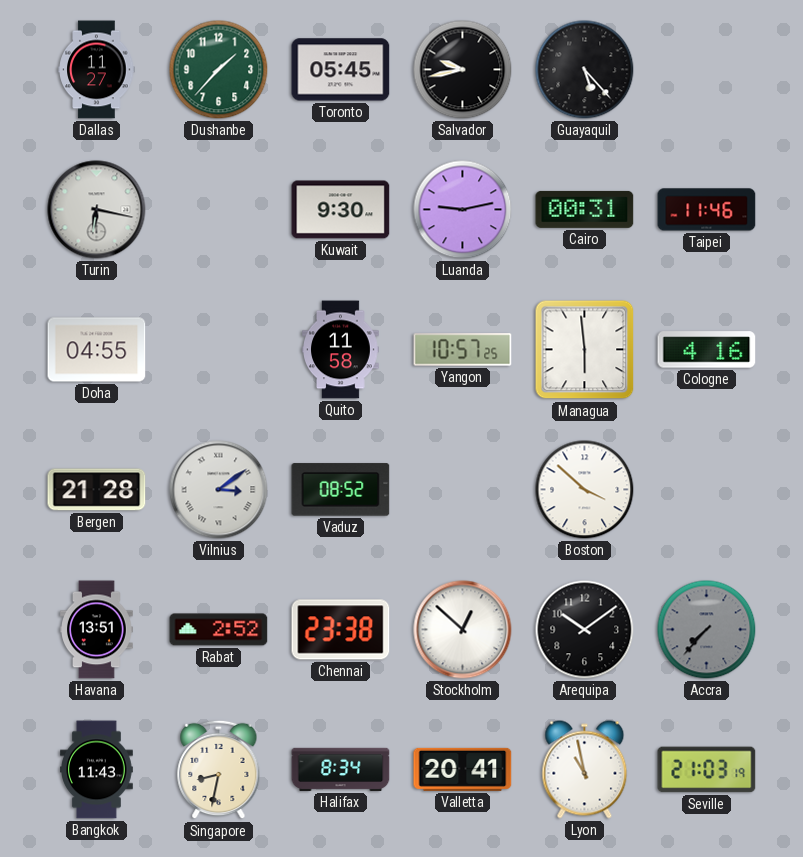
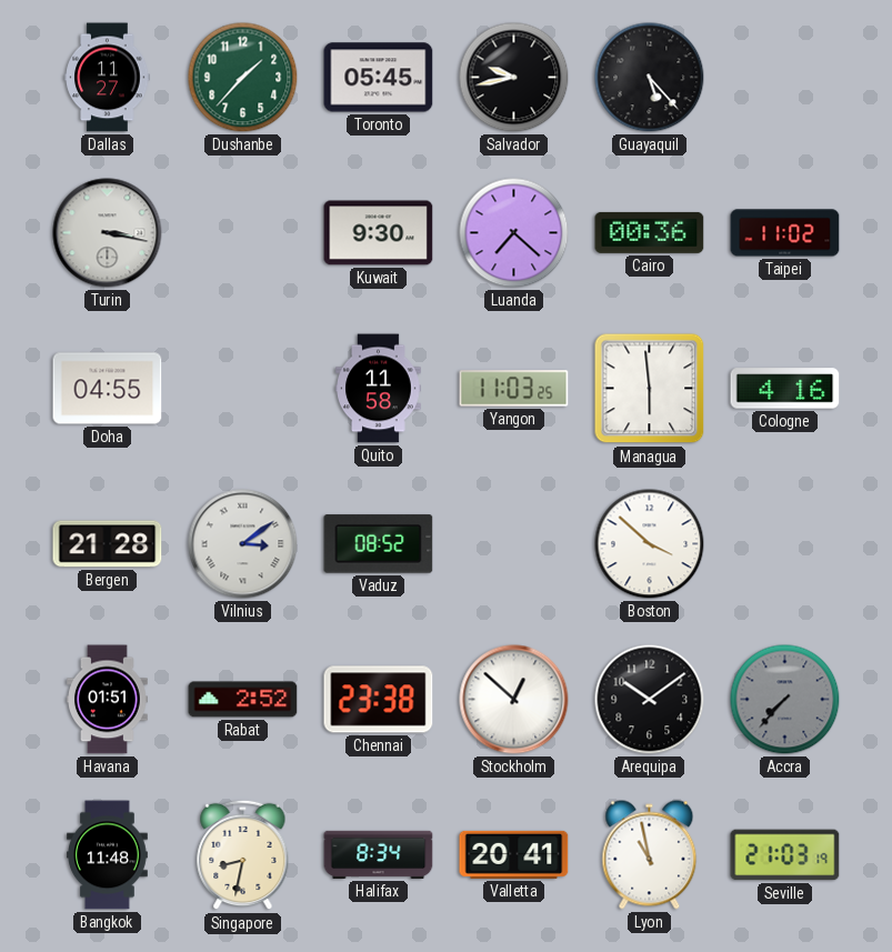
Turin: 6:17 -> 3:17
Luanda: 9:13 -> 7:22
Cairo: 00:31 -> 00:36
Taipei: 11:46 -> 11:02
Yangon: 10:57 -> 11:03
Havana: 13:51 -> 01:51
Bangkok: 11:43 -> 11:48
